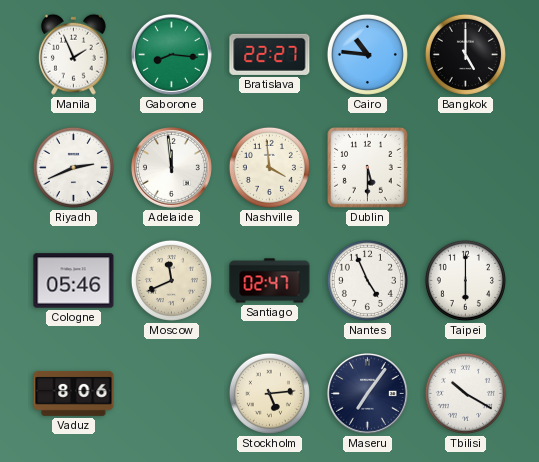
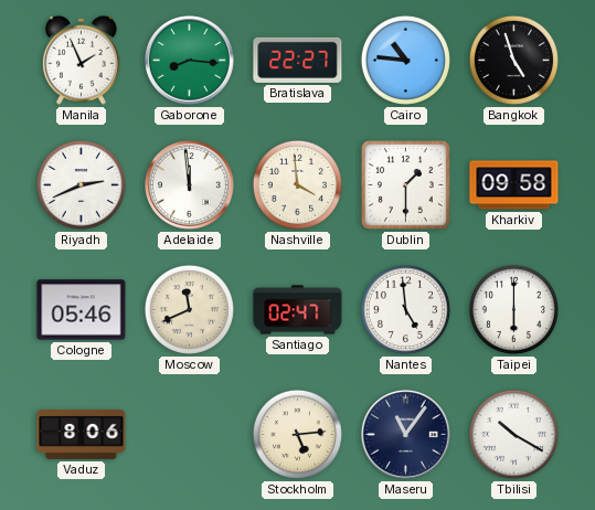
Bangkok: 5:00 -> 4:57
Dublin: 5:30 -> 1:30
Kharkiv: none -> 09:58
Nantes: 4:56 -> 4:59
Maseru: 7:06 -> 11:06
